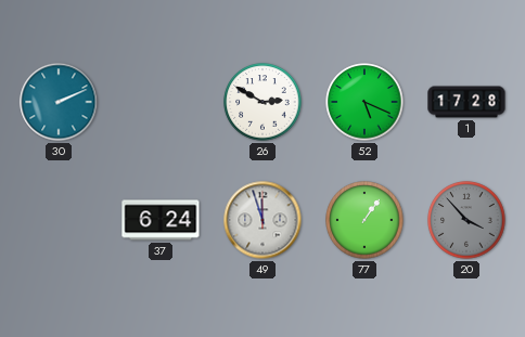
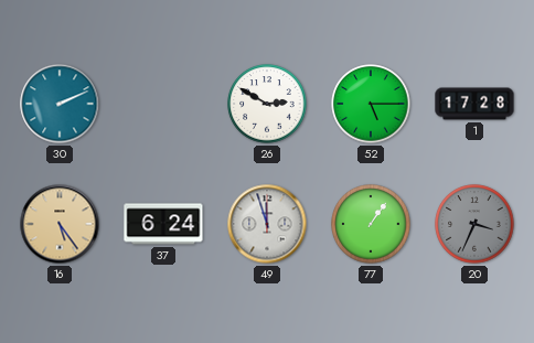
52: 5:19 -> 5:15
16: none -> 5:24
20: 3:53 -> 3:34
